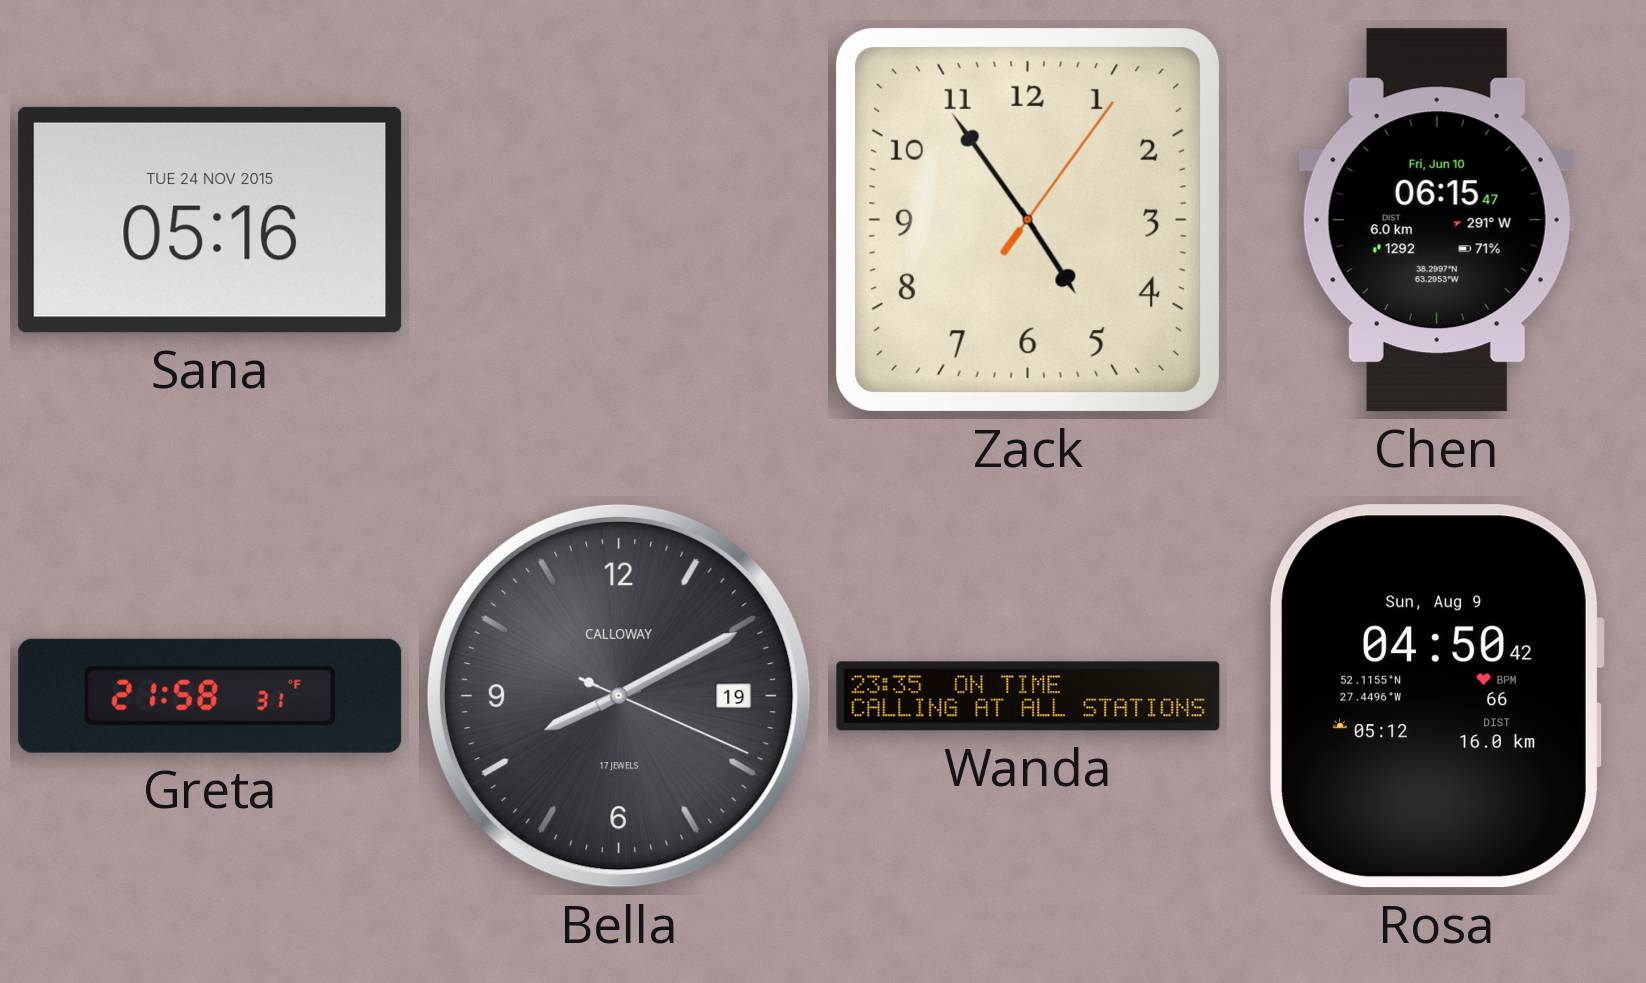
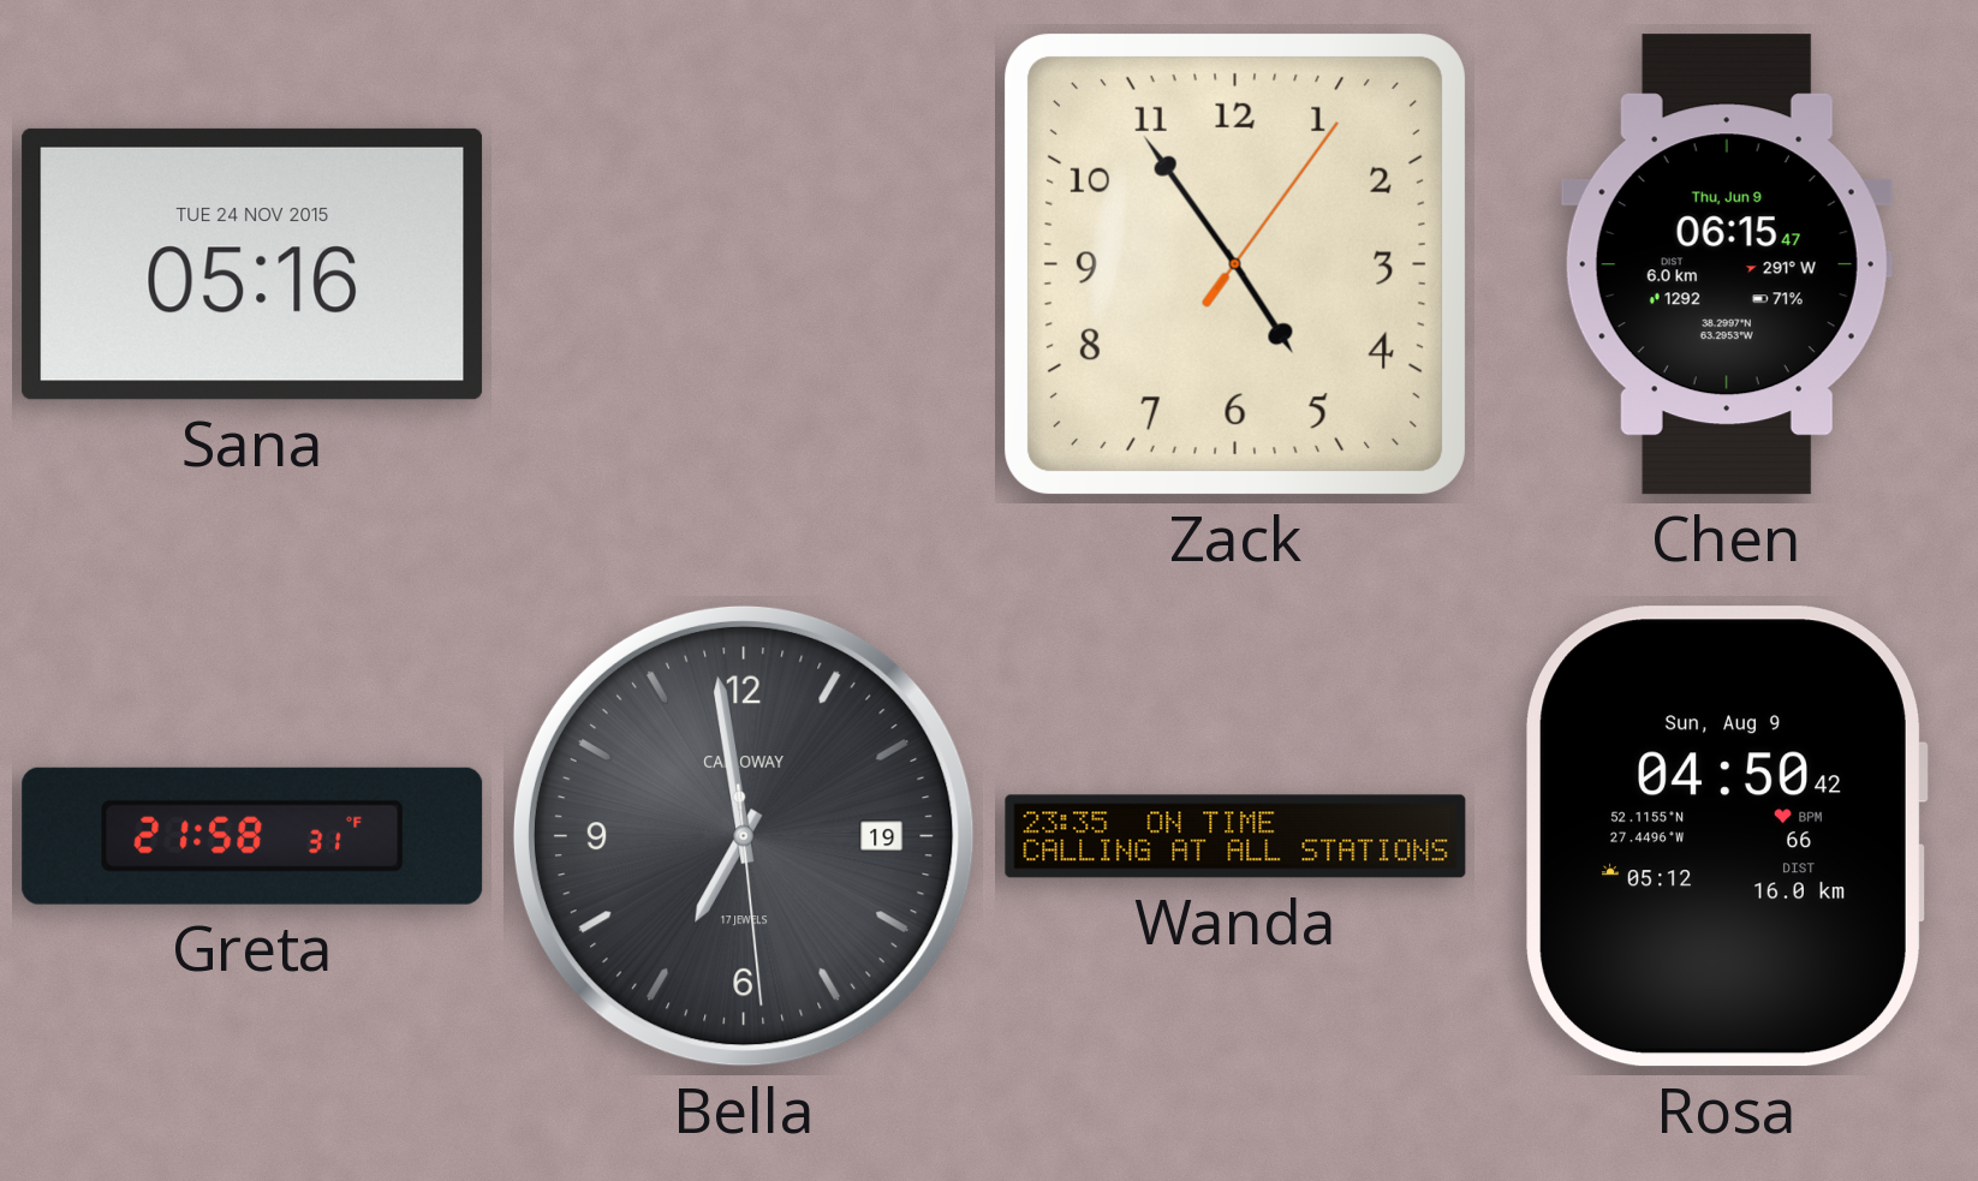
Chen date: Fri, Jun 10 -> Thu, Jun 9
Bella: 8:10 -> 6:58
